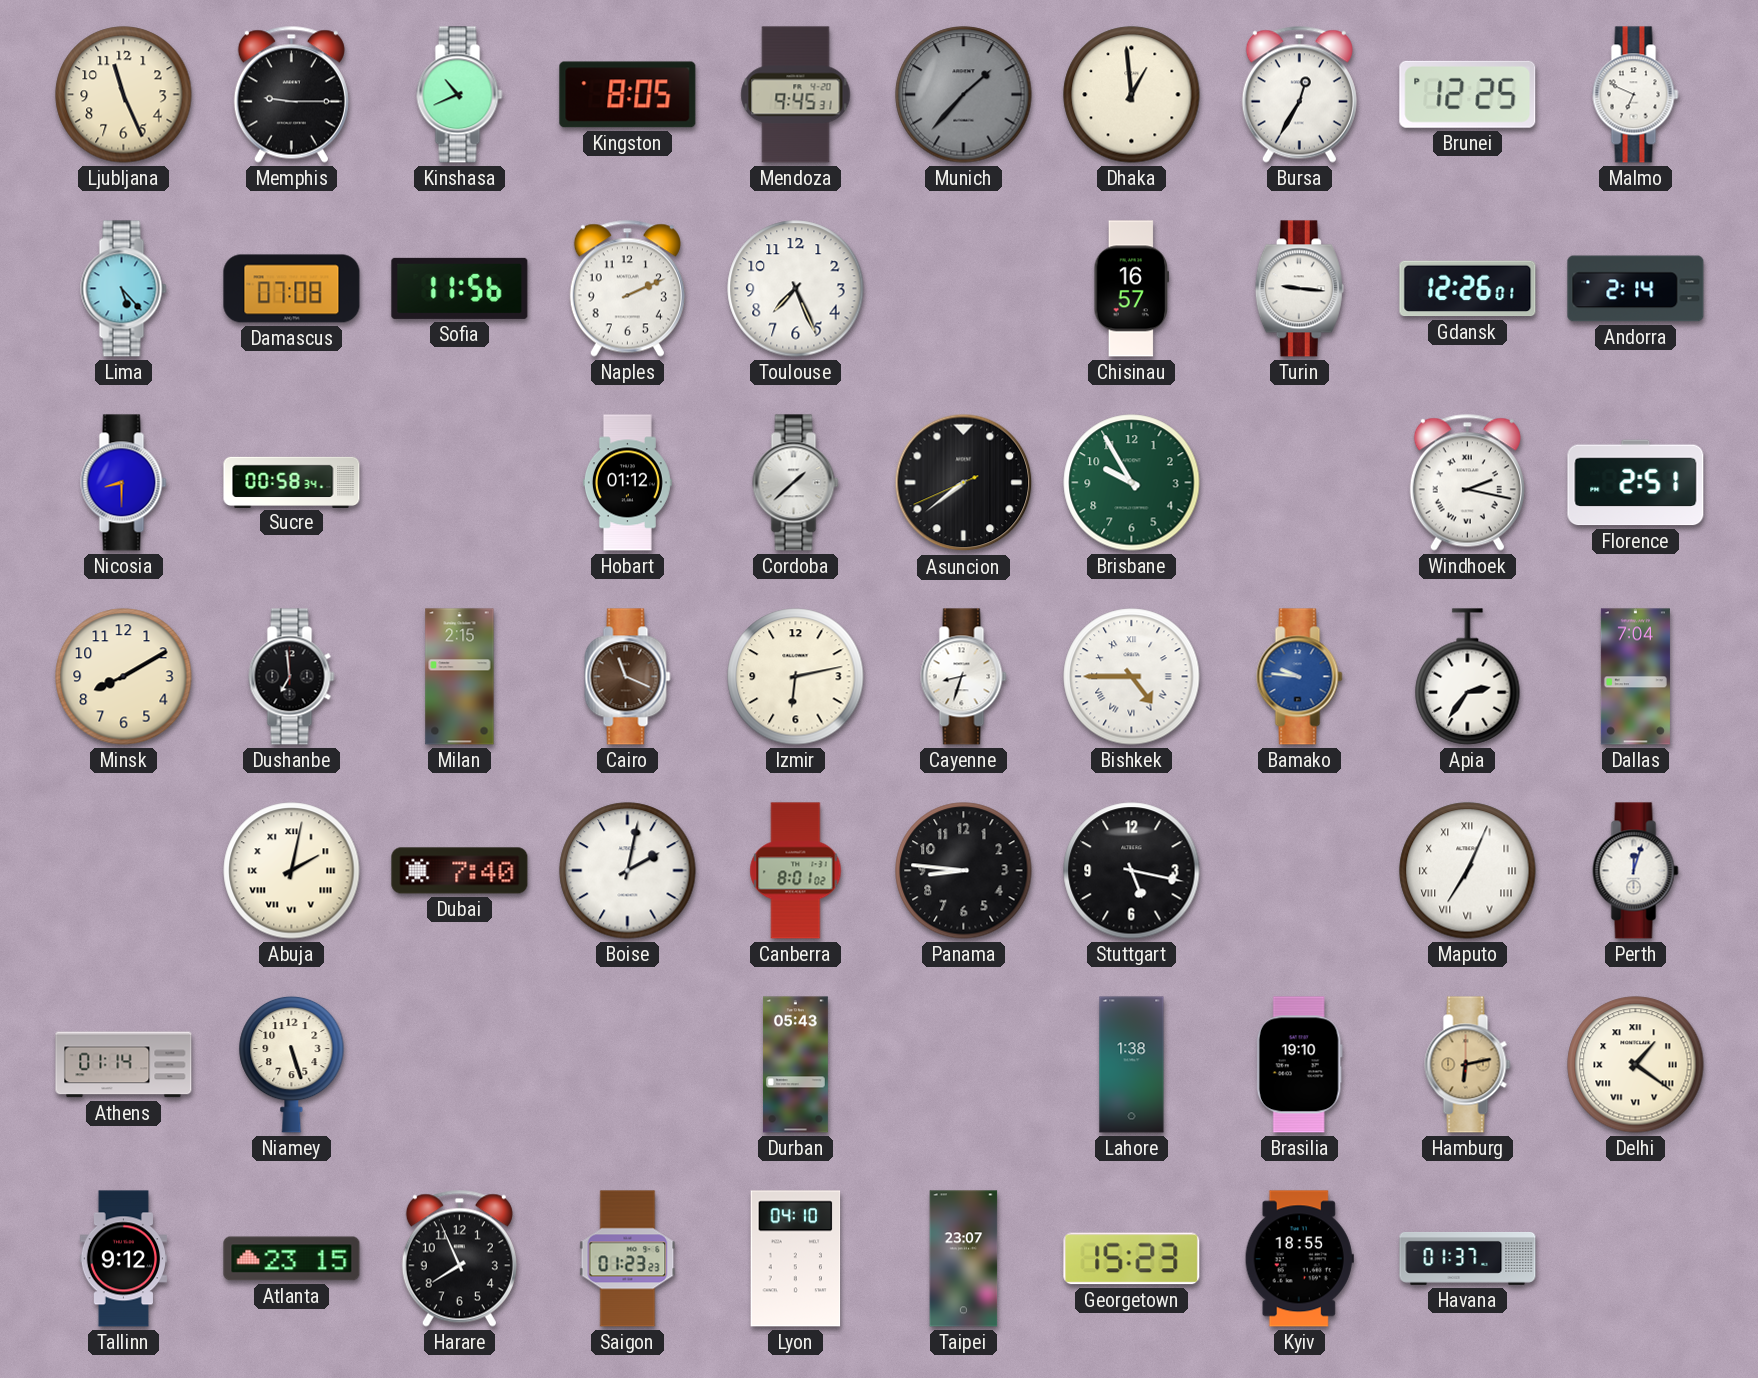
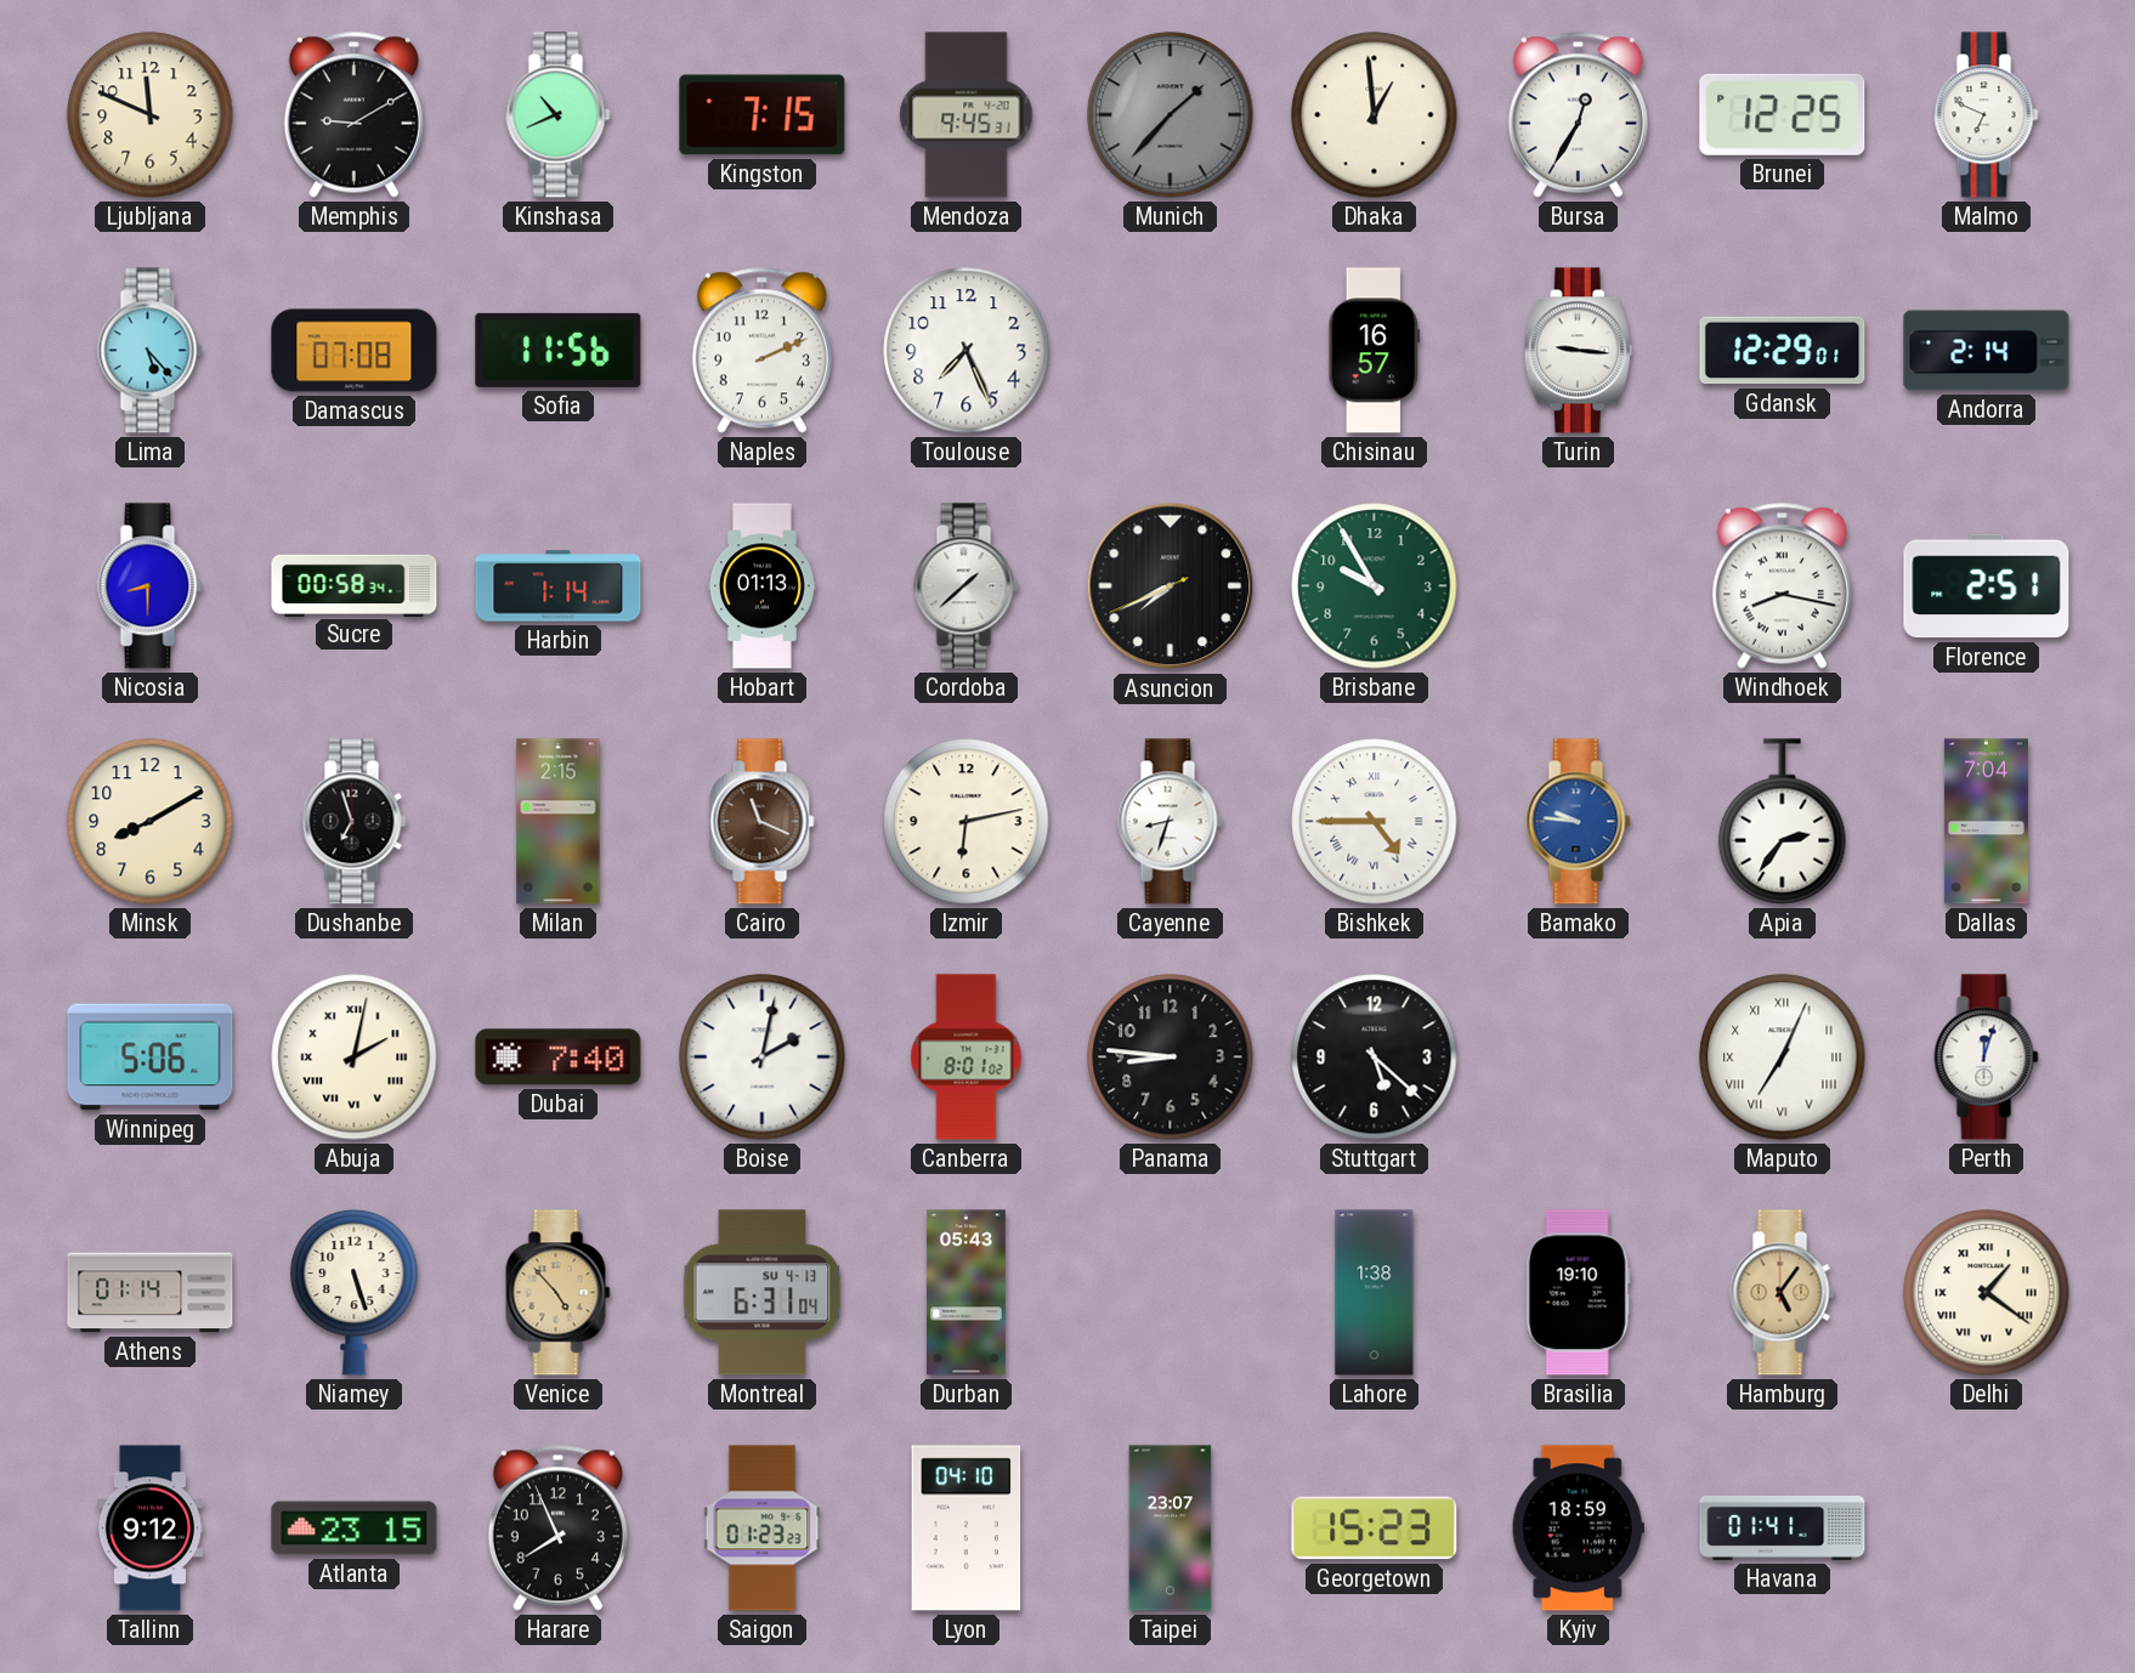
Ljubljana: 11:26 -> 11:49
Memphis: 9:15 -> 9:10
Kingston: 8:05 -> 7:15
Gdansk: 12:26 -> 12:29
Harbin: none -> 1:14
Hobart: 01:12 -> 01:13
Asuncion: 7:38 -> 7:40
Windhoek: 2:17 -> 8:17
Dushanbe: 6:59 -> 6:57
Winnipeg: none -> 5:06
Stuttgart: 5:17 -> 5:22
Venice: none -> 4:53
Montreal: none -> 6:31
Hamburg: 6:13 -> 5:06
Kyiv: 18:55 -> 18:59
Havana: 01:37 -> 01:41
